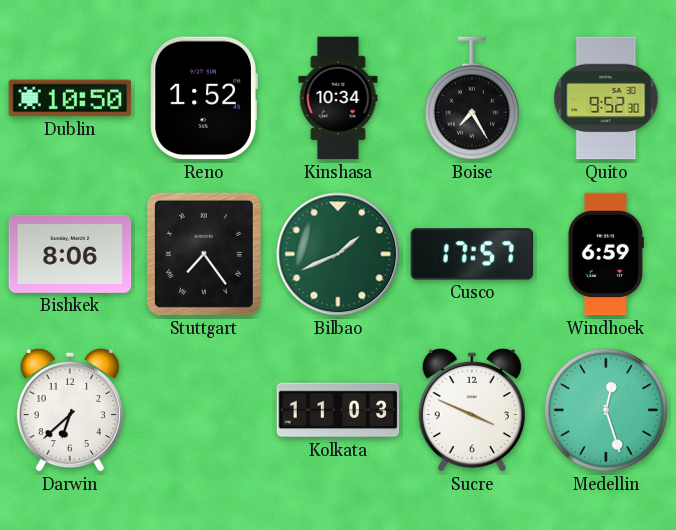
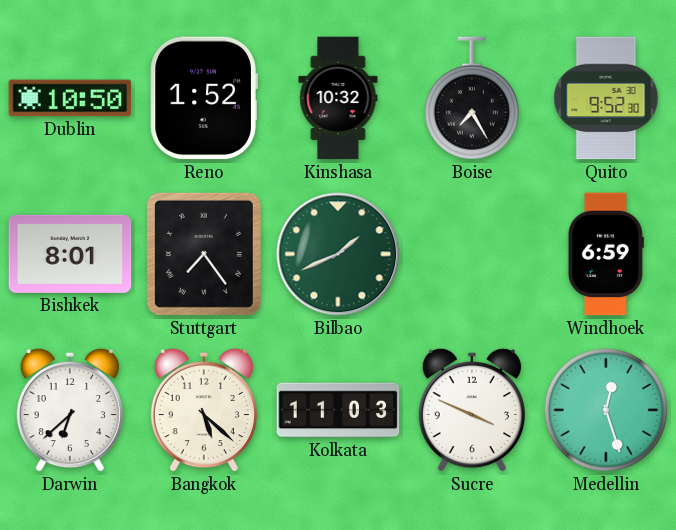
Kinshasa: 10:34 -> 10:32
Bishkek: 8:06 -> 8:01
Cusco: 17:57 -> none
Bangkok: none -> 5:22
